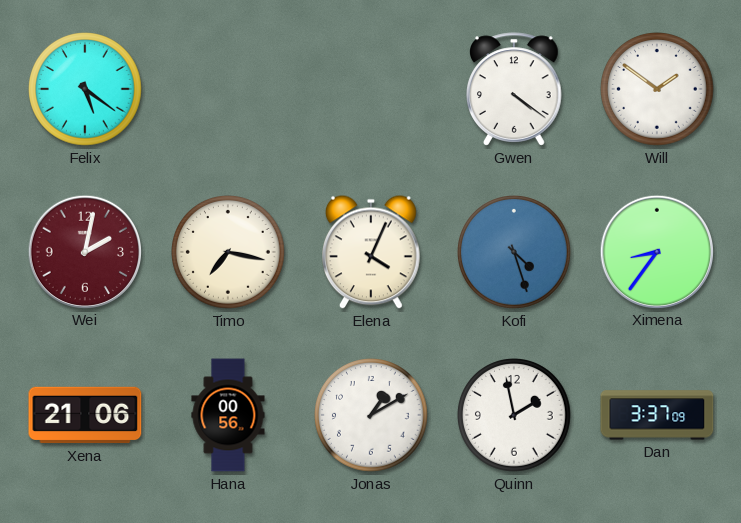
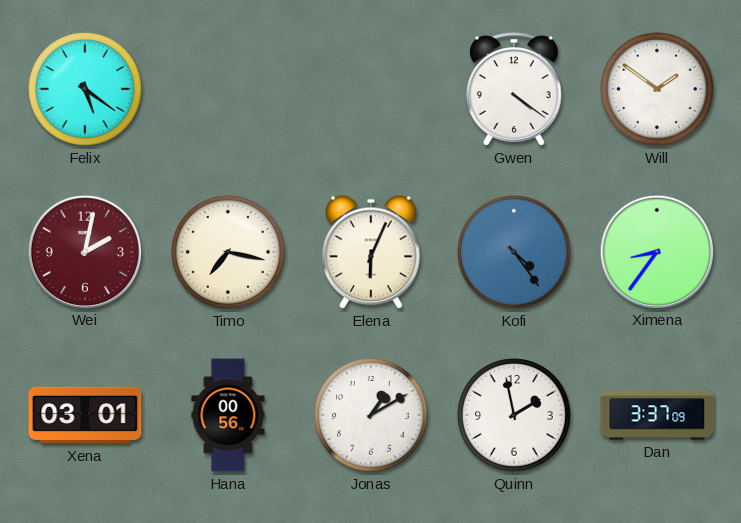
Elena: 4:04 -> 6:04
Kofi: 4:27 -> 4:24
Xena: 21:06 -> 03:01
